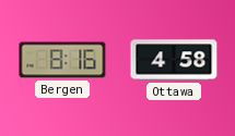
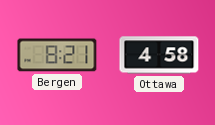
Bergen: 8:16 -> 8:21
